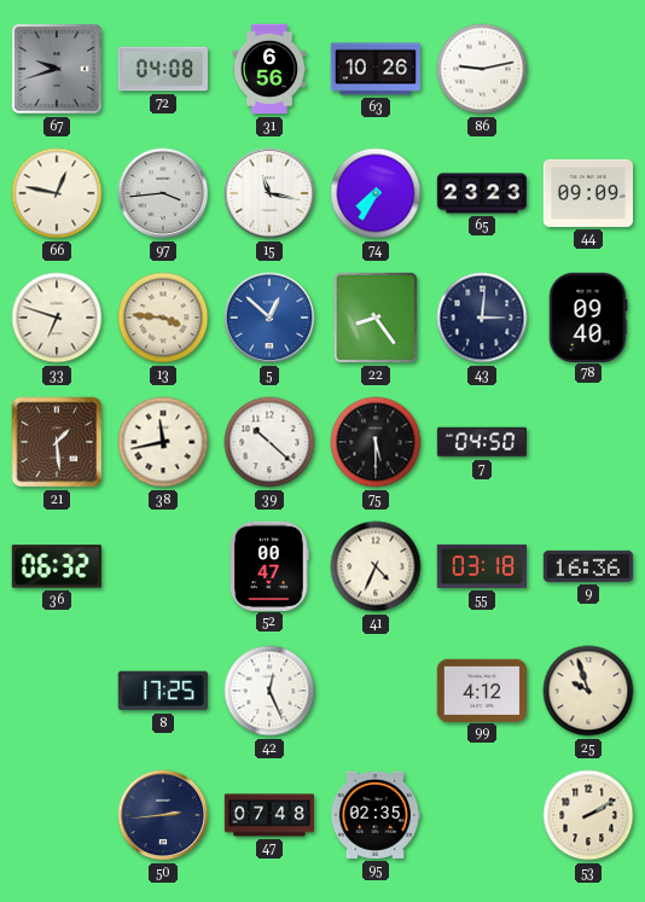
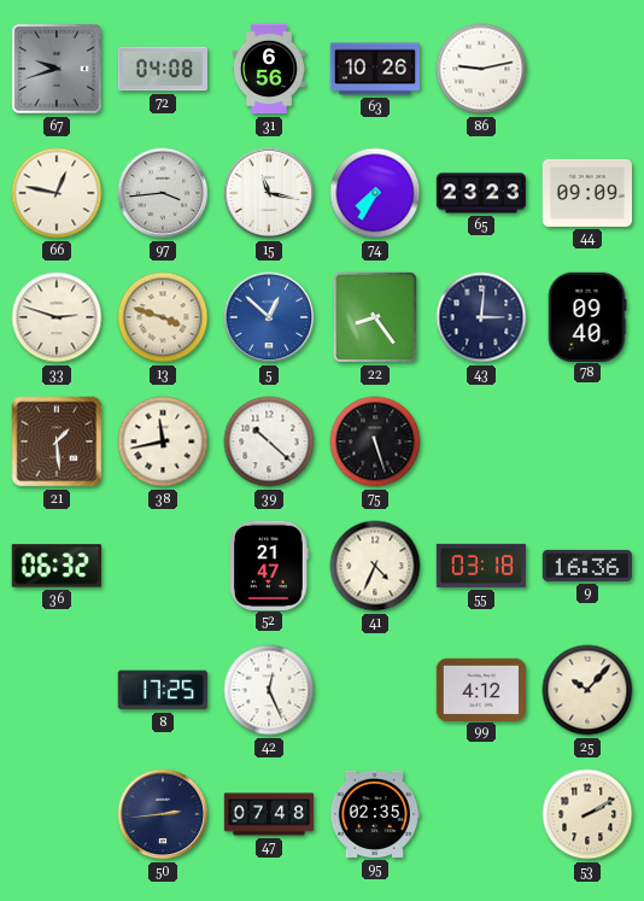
33: 6:48 -> 2:48
13: 3:46 -> 3:48
75: 5:30 -> 5:27
7: 04:50 -> none
52: 00:47 -> 21:47
25: 9:57 -> 10:07
